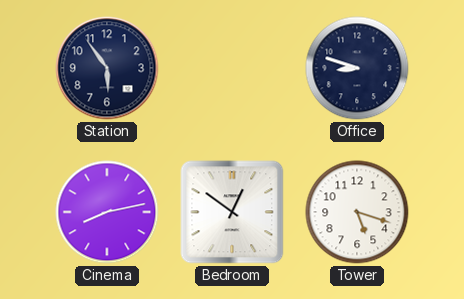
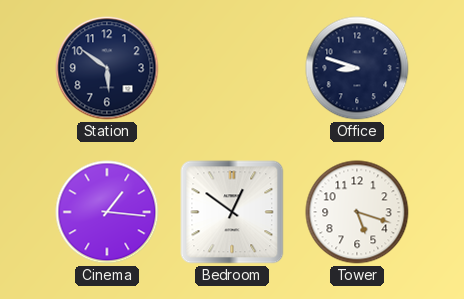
Station: 5:54 -> 5:51
Cinema: 8:13 -> 1:16
